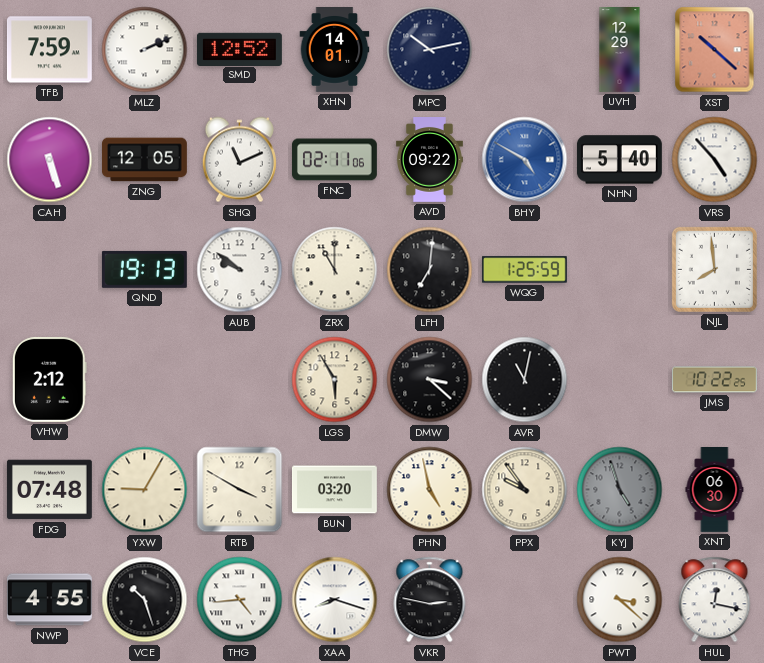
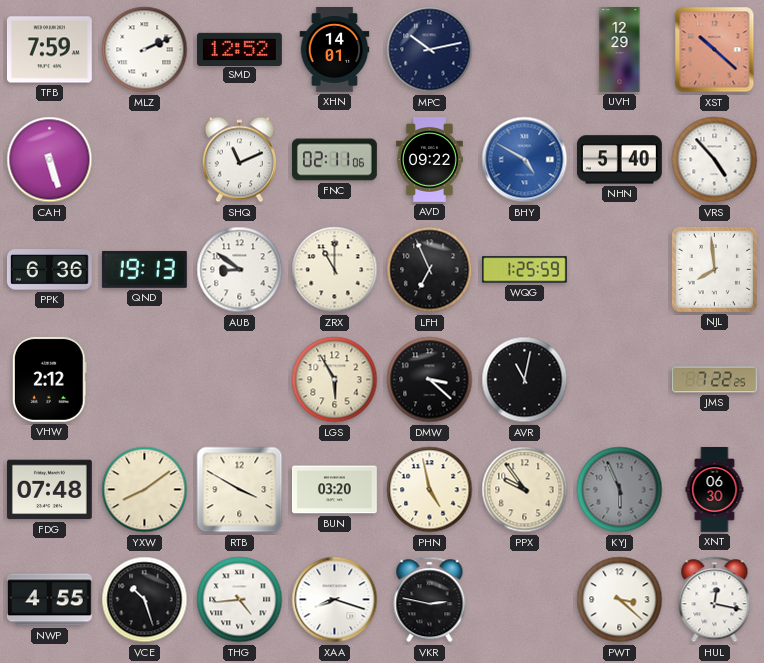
ZNG: 12:05 -> none
PPK: none -> 6:36
AUB: 9:51 -> 8:51
LFH: 7:01 -> 6:56
JMS: 10:22 -> 7:22
YXW: 9:05 -> 8:09
KYJ: 4:57 -> 5:56
